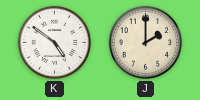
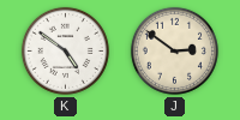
J: 2:00 -> 2:51
